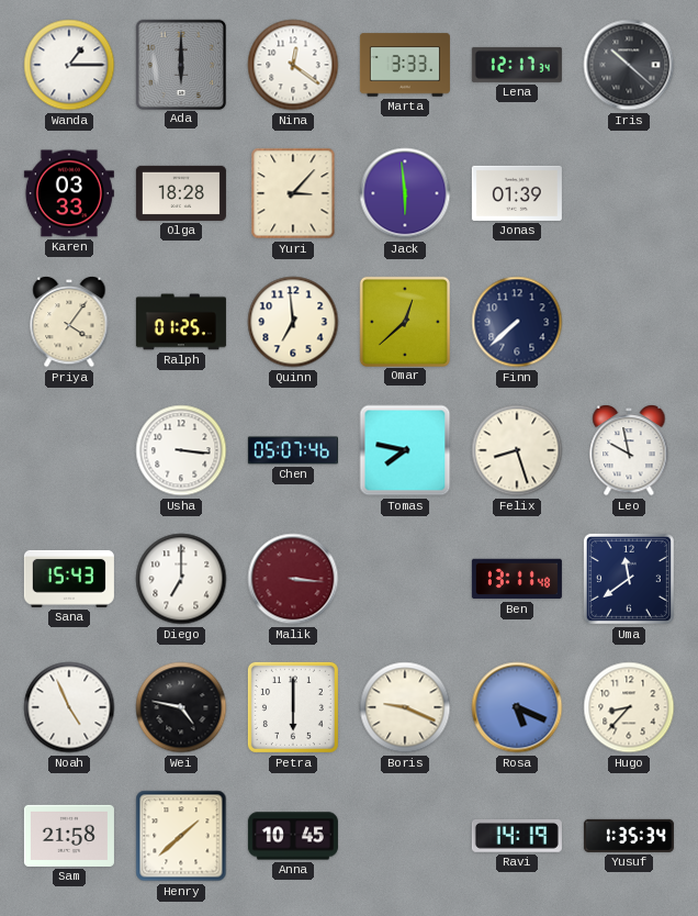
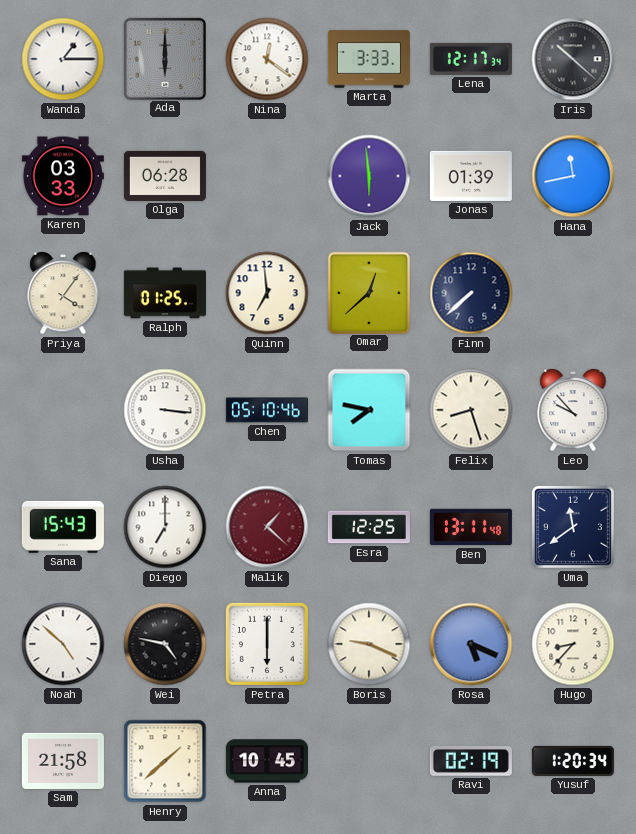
Olga: 18:28 -> 06:28
Yuri: 3:07 -> none
Hana: none -> 11:43
Chen: 05:07 -> 05:10
Leo: 9:58 -> 9:53
Malik: 3:16 -> 1:22
Esra: none -> 12:25
Noah: 4:56 -> 4:52
Ravi: 14:19 -> 02:19
Yusuf: 1:35 -> 1:20
